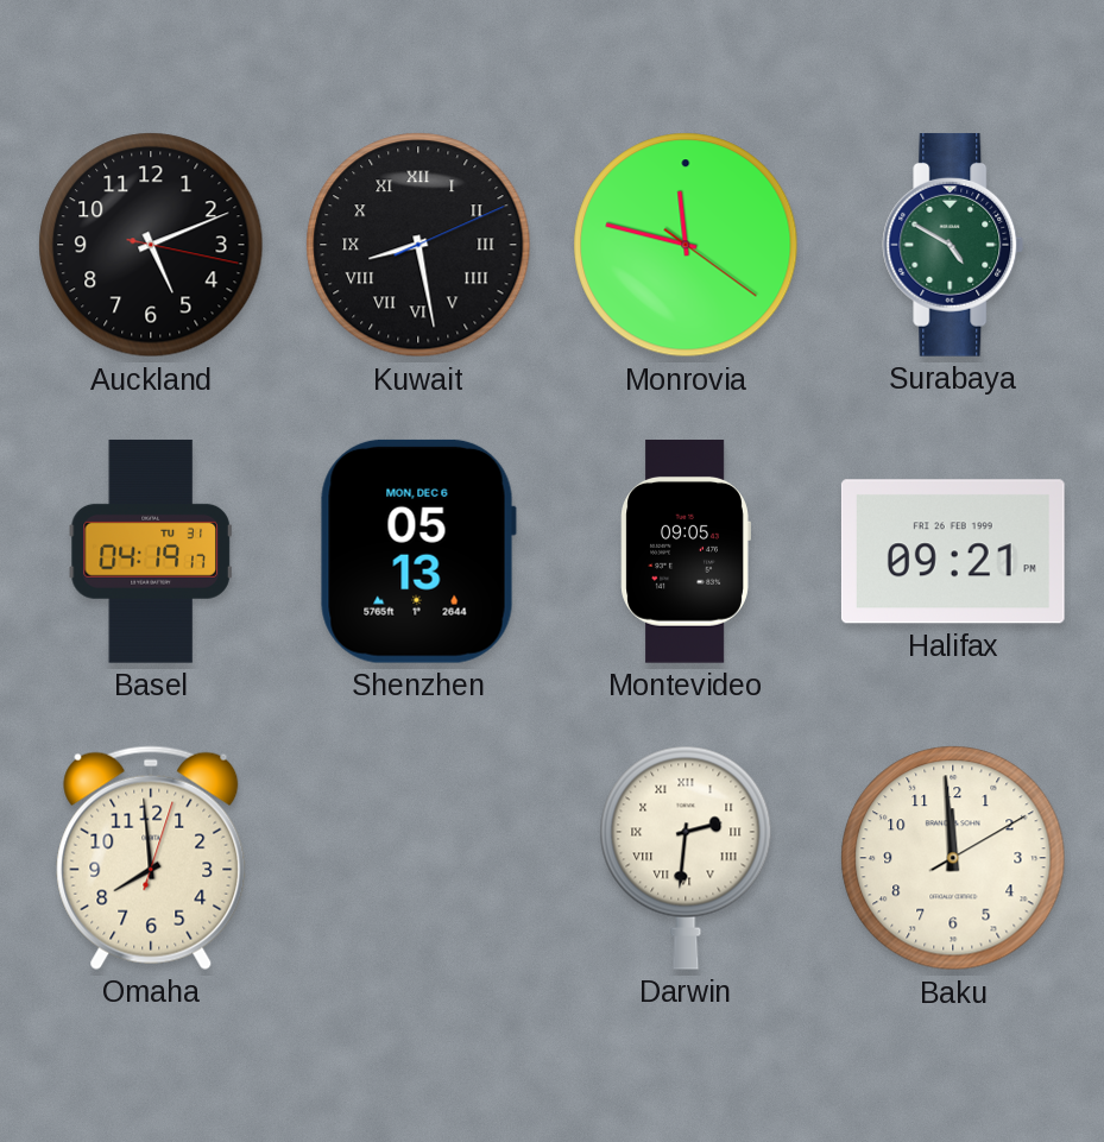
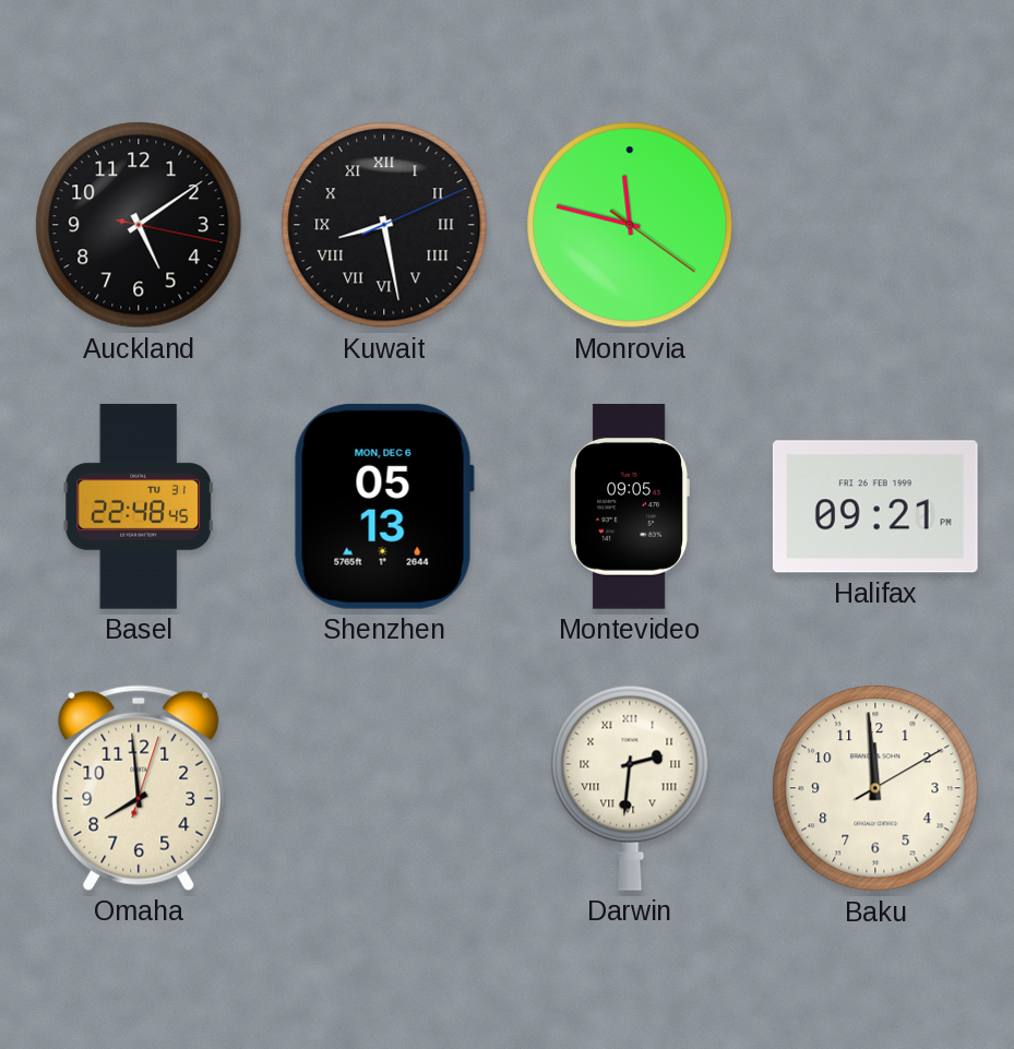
Auckland: 5:11 -> 5:09
Surabaya: 4:50 -> none
Basel: 04:19 -> 22:48
